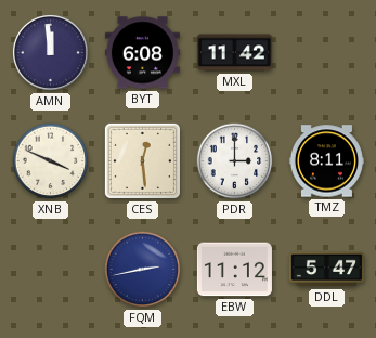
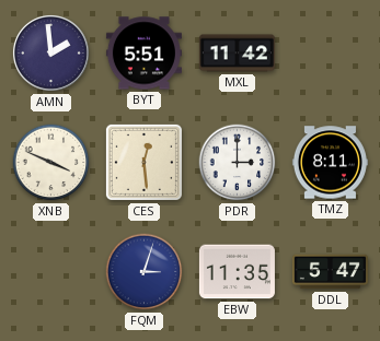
AMN: 11:59 -> 1:59
BYT: 6:08 -> 5:51
FQM: 2:43 -> 3:03
EBW: 11:12 -> 11:35
